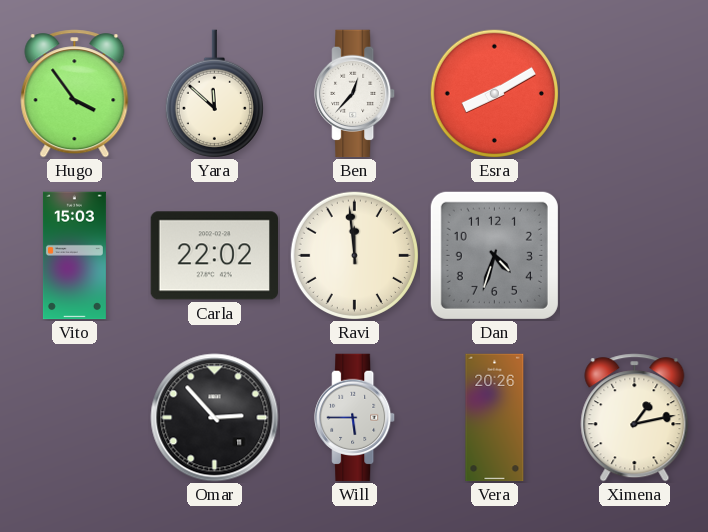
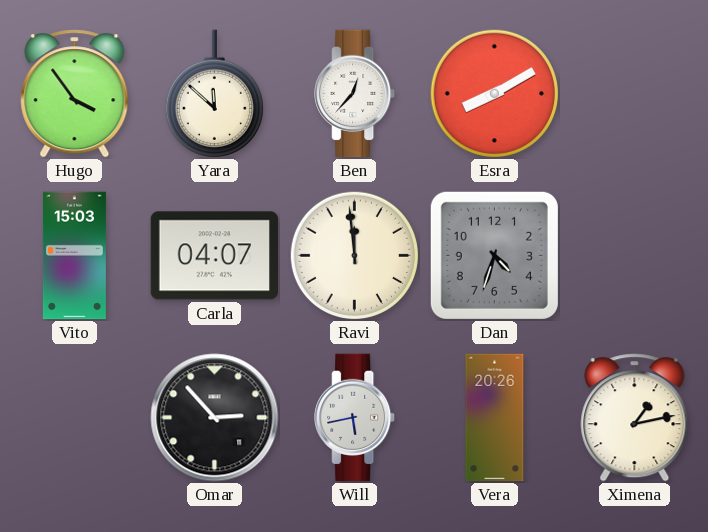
Carla: 22:02 -> 04:07
Will: 5:45 -> 5:43
